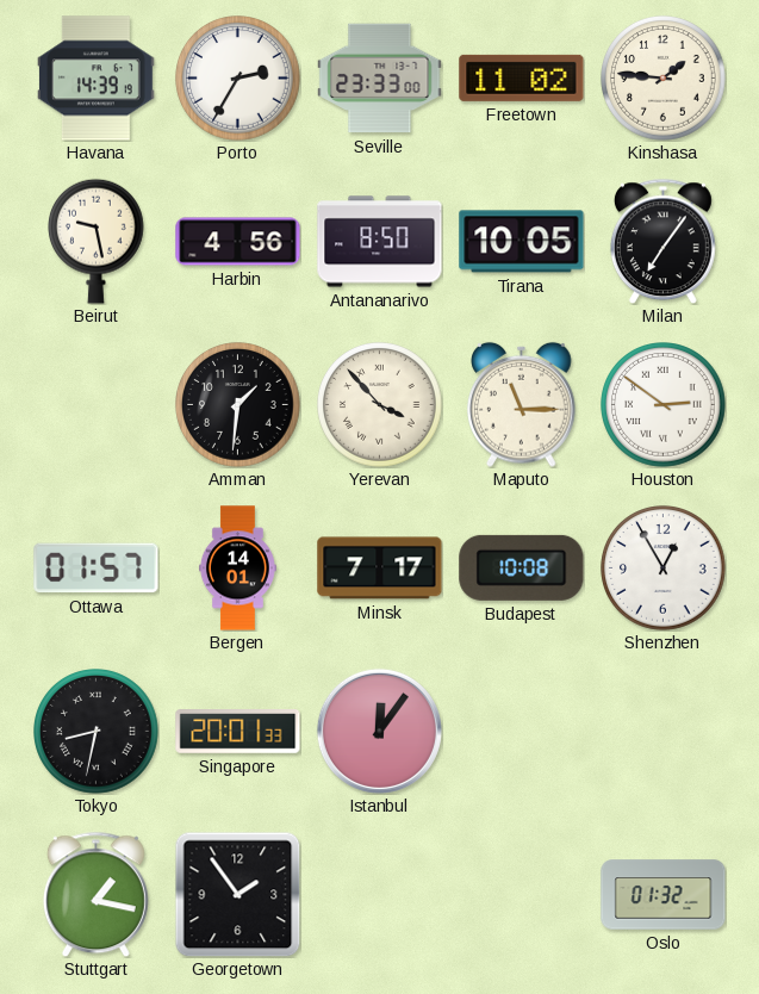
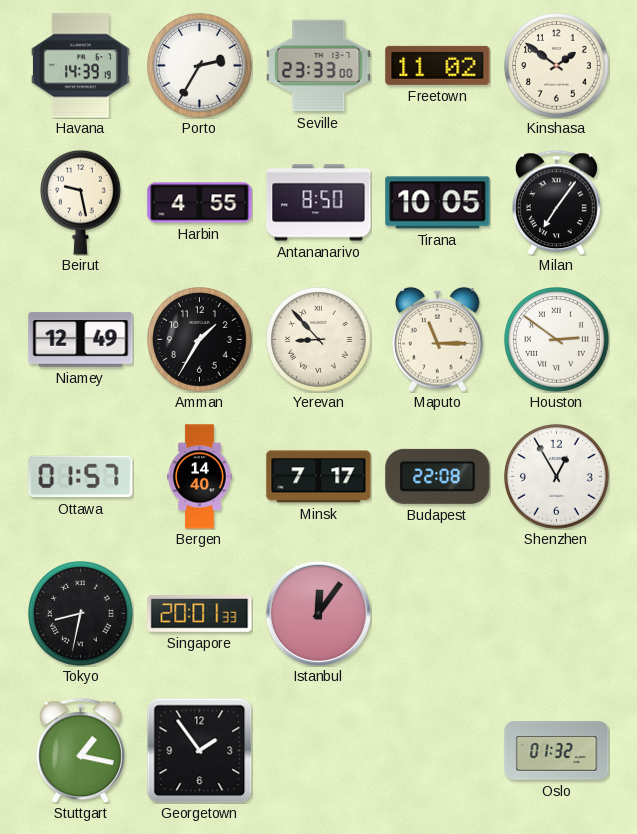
Kinshasa: 1:46 -> 1:51
Harbin: 4:56 -> 4:55
Niamey: none -> 12:49
Amman: 1:31 -> 1:35
Yerevan: 3:53 -> 8:53
Bergen: 14:01 -> 14:40
Budapest: 10:08 -> 22:08
